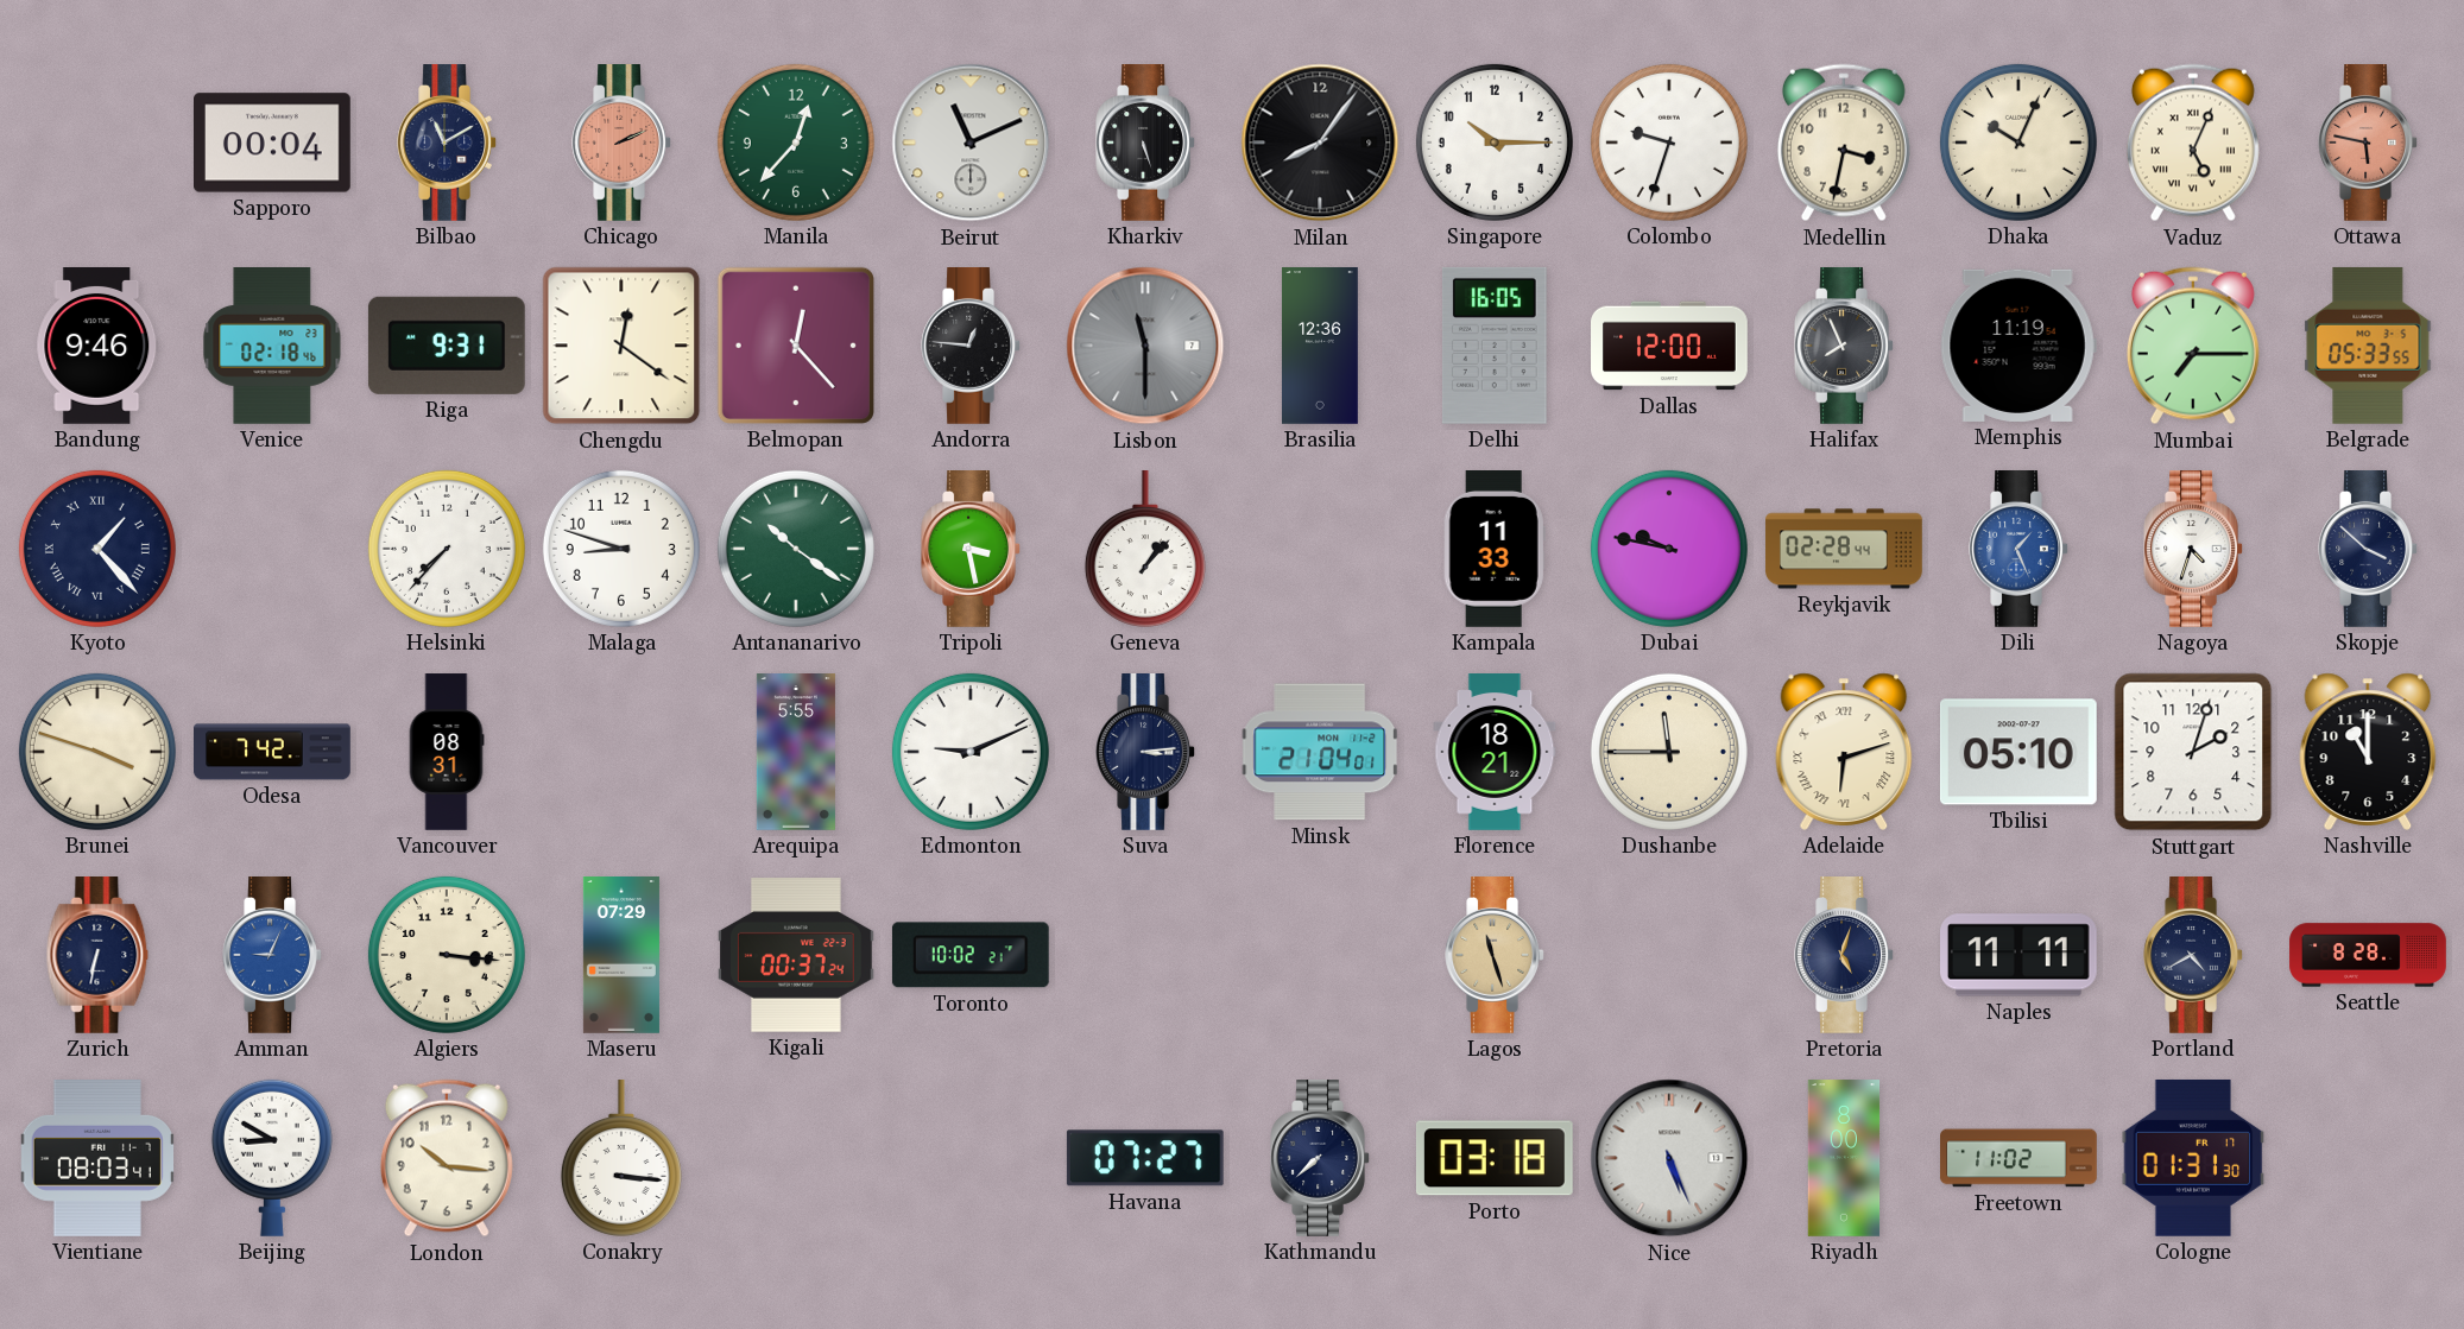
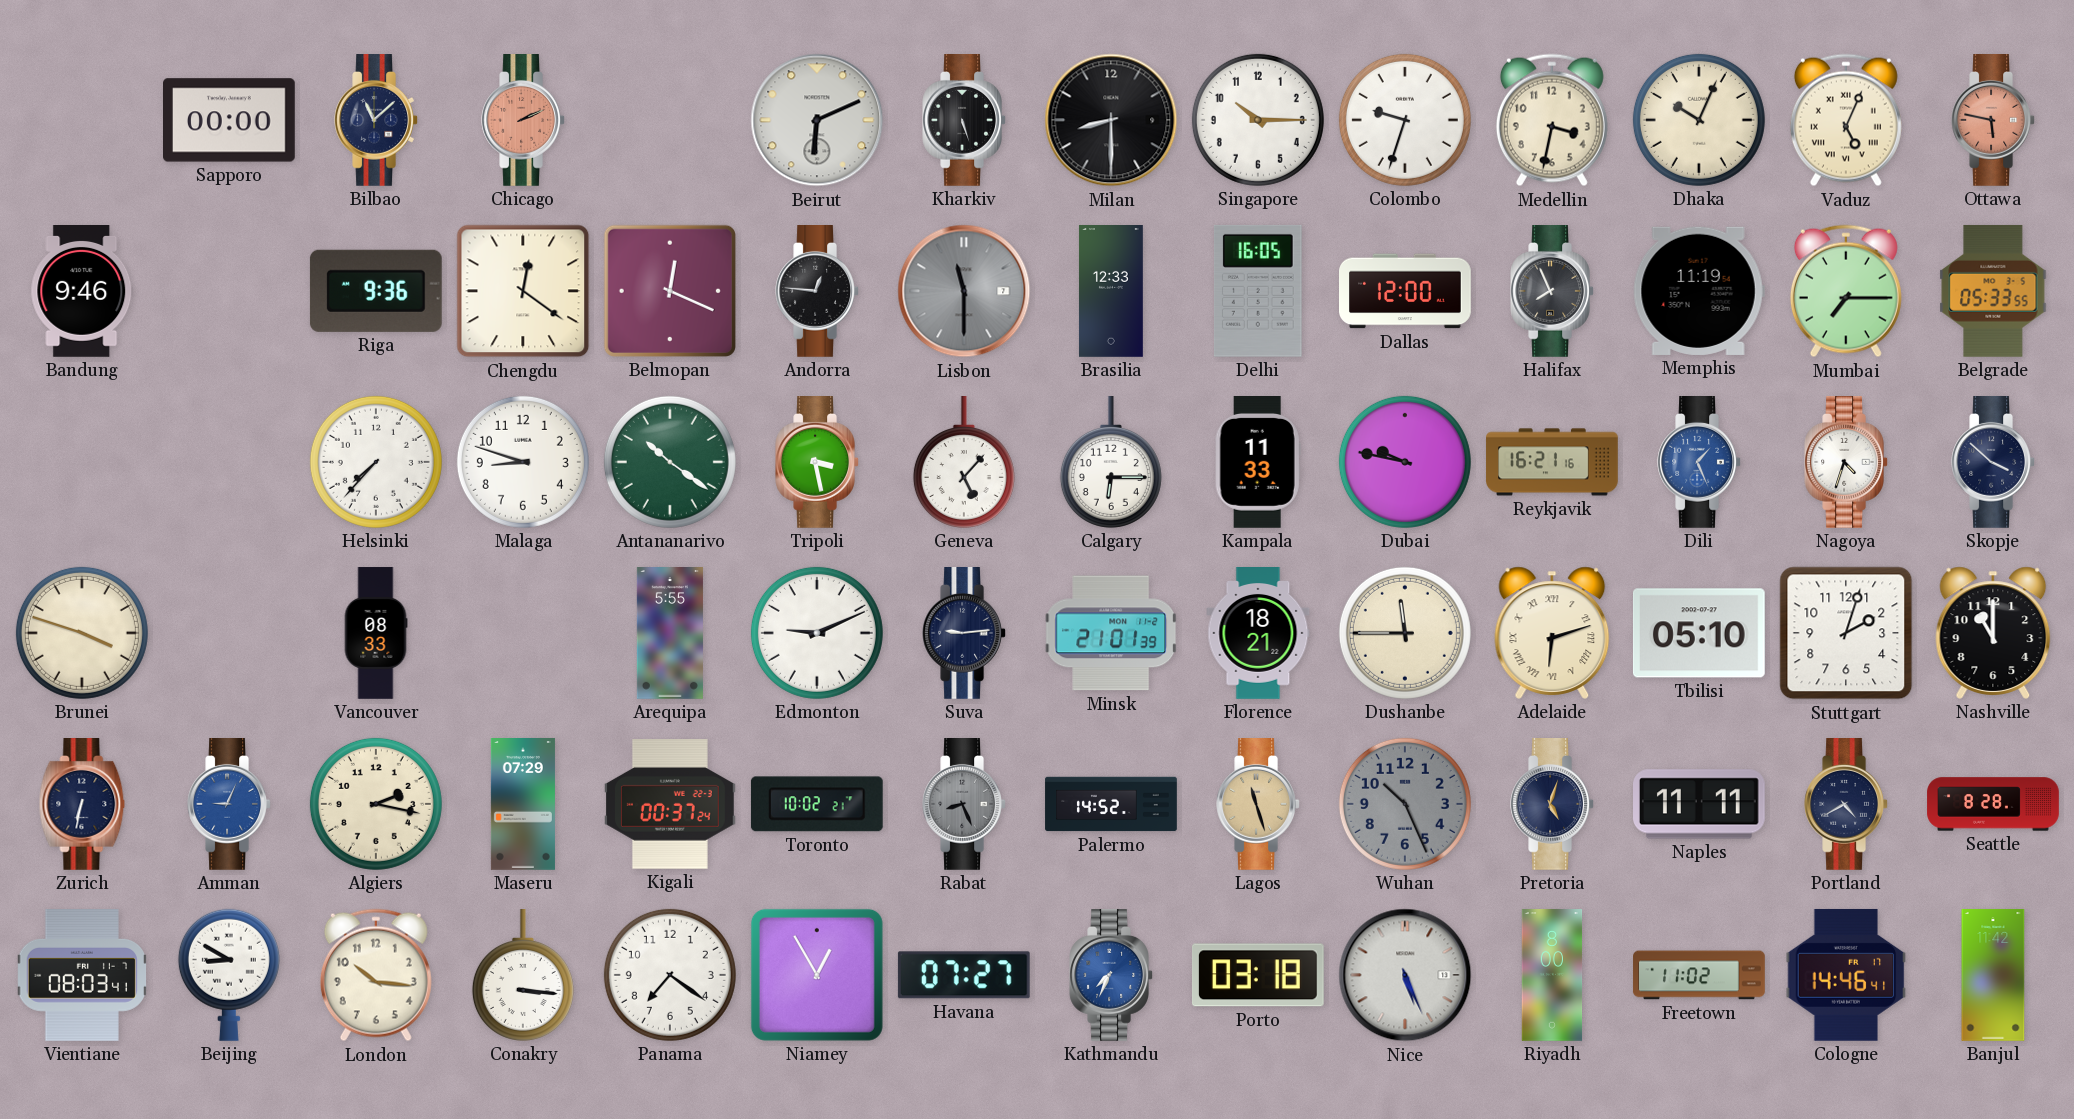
Sapporo: 00:04 -> 00:00
Bilbao: 11:10 -> 11:08
Manila: 12:37 -> none
Beirut: 11:11 -> 6:11
Milan: 8:06 -> 8:30
Venice: 02:18 -> none
Riga: 9:31 -> 9:36
Belmopan: 12:23 -> 12:19
Brasilia: 12:36 -> 12:33
Kyoto: 1:23 -> none
Geneva: 1:07 -> 5:07
Calgary: none -> 6:15
Reykjavik: 02:28 -> 16:21
Odesa: 7:42 -> none
Vancouver: 08:31 -> 08:33
Suva: 3:14 -> 9:14
Minsk: 21:04 -> 21:01
Algiers: 3:16 -> 2:17
Rabat: none -> 8:26
Palermo: none -> 14:52
Wuhan: none -> 10:26
Panama: none -> 7:21
Niamey: none -> 12:55
Kathmandu: 7:38 -> 7:34
Kathmandu dial: navy -> blue
Cologne: 01:31 -> 14:46
Banjul: none -> 11:42
